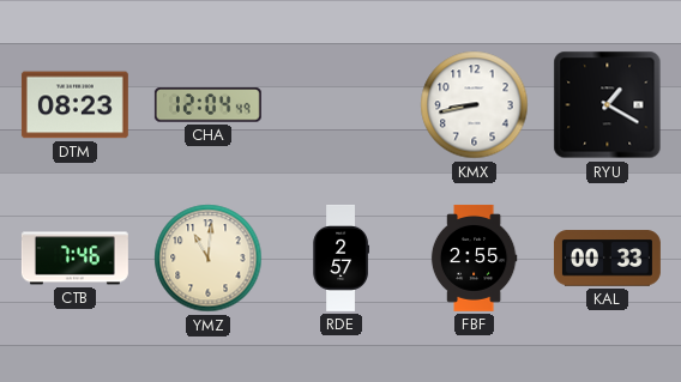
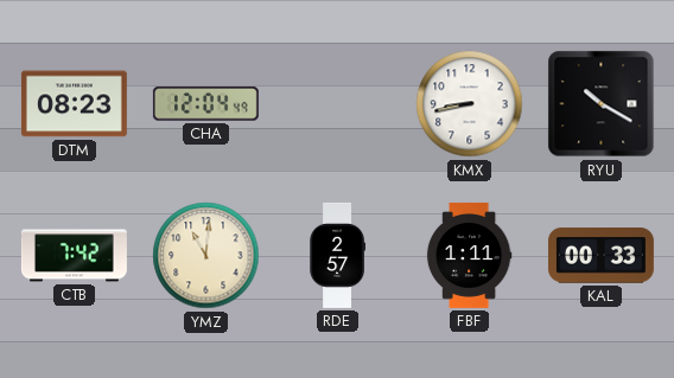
RYU: 1:20 -> 10:20
CTB: 7:46 -> 7:42
FBF: 2:55 -> 1:11
